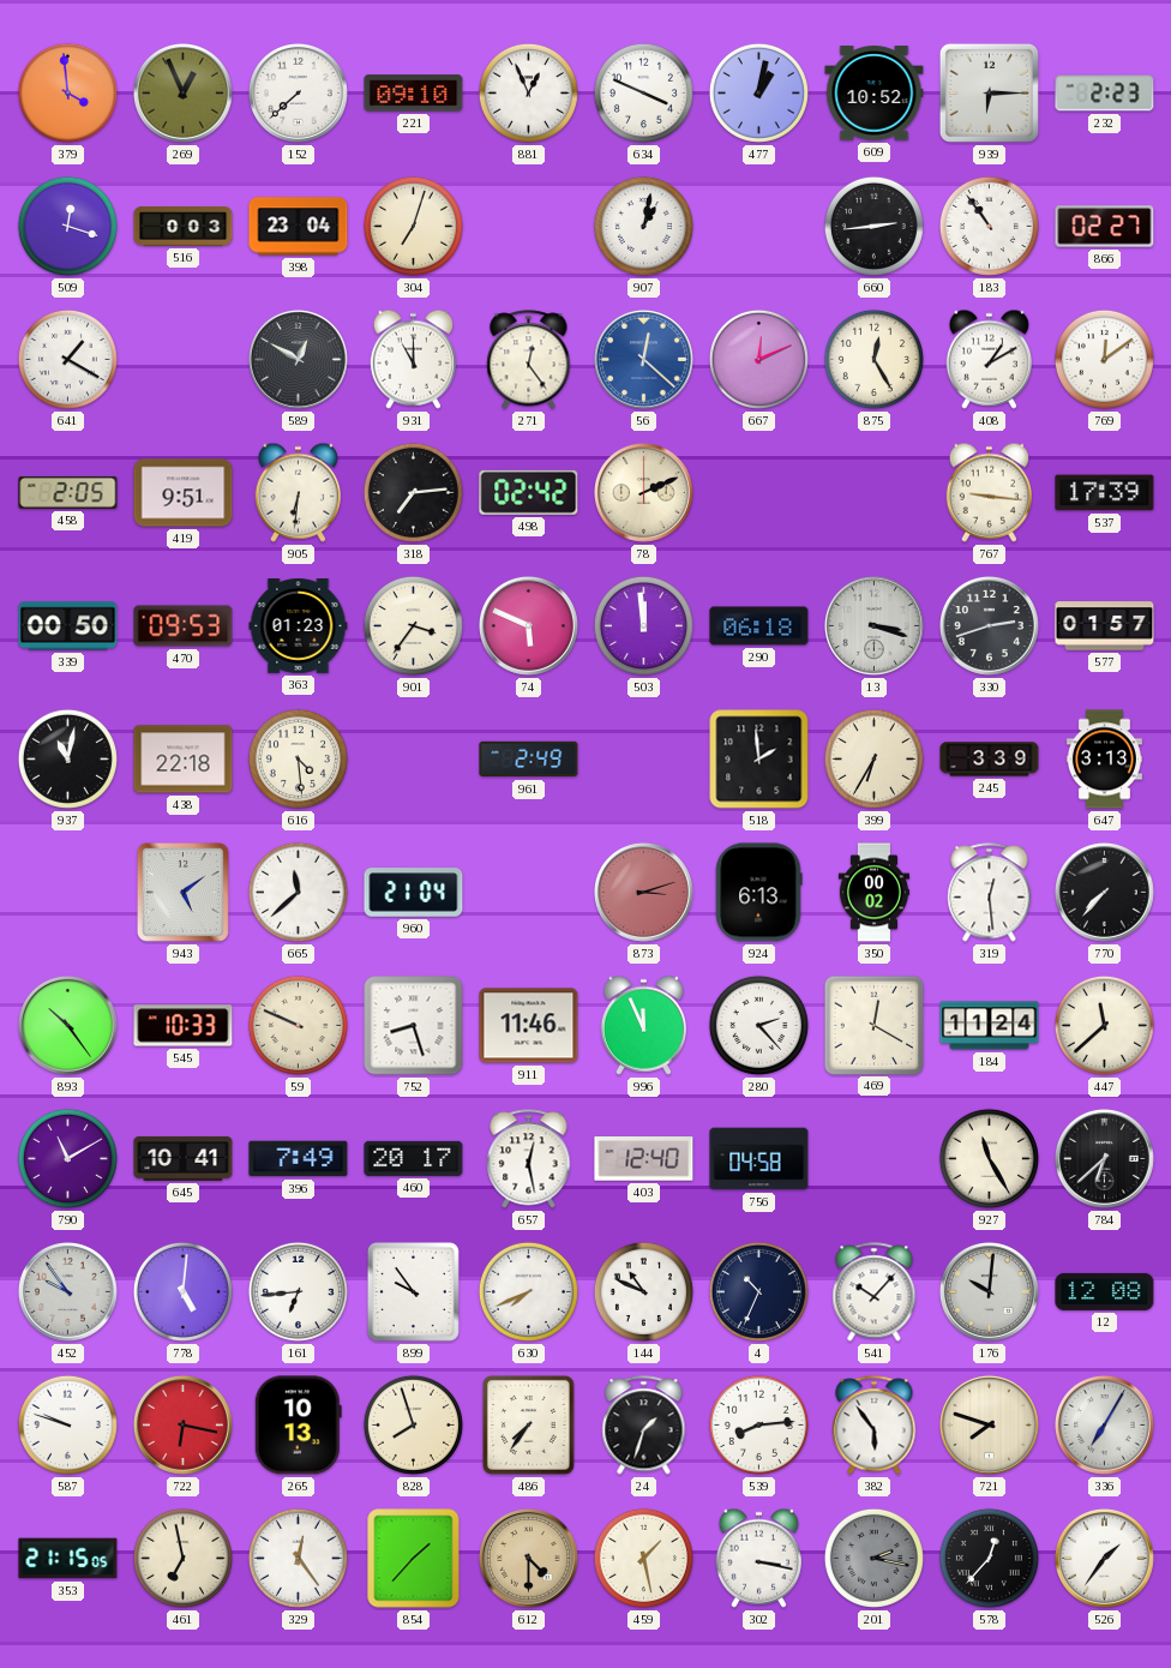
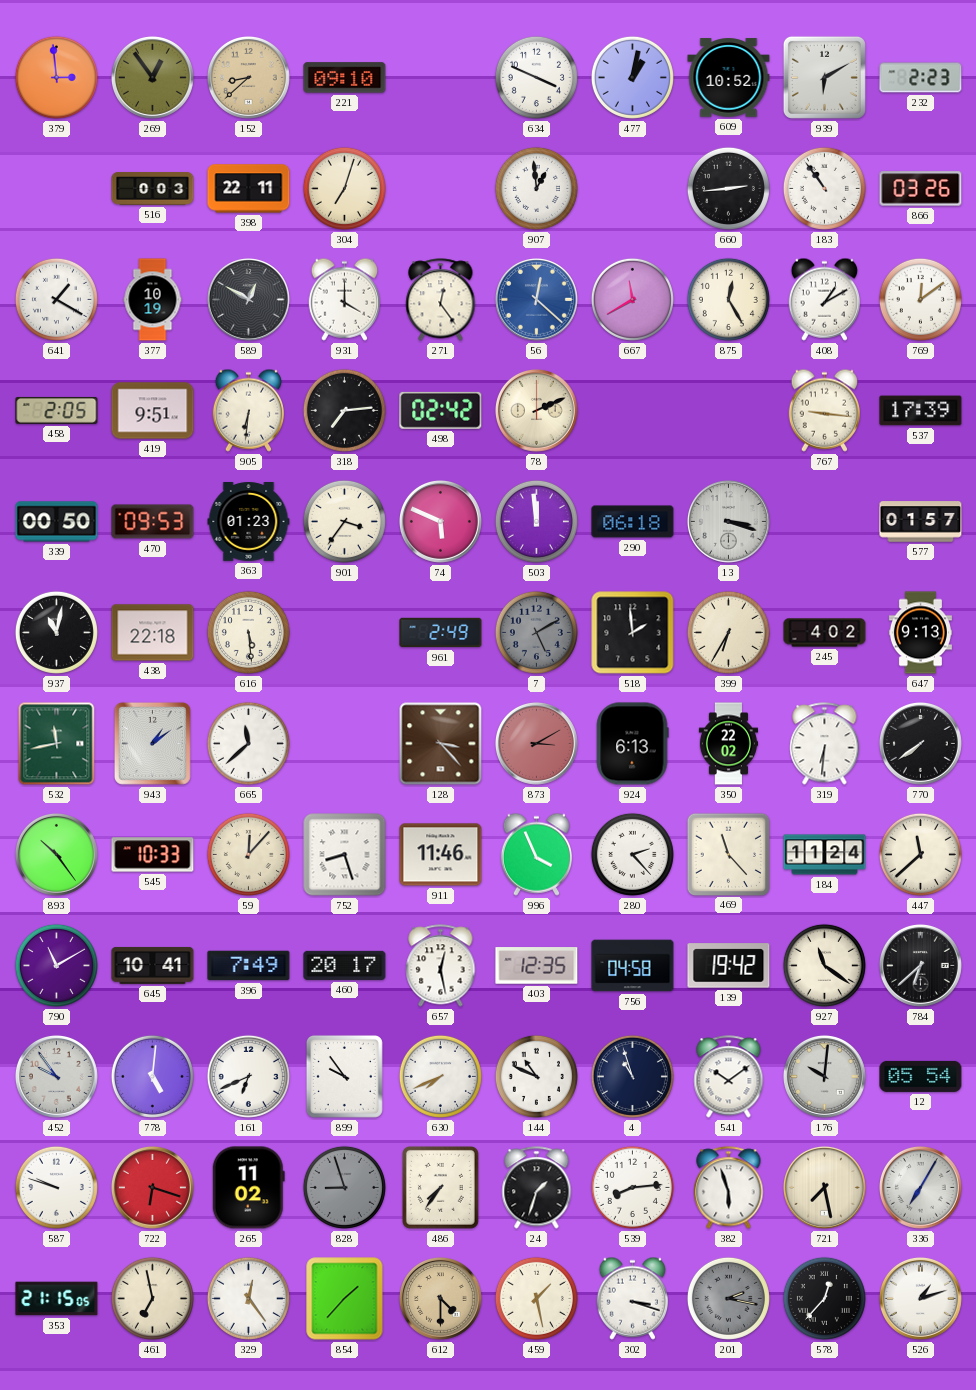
379: 3:59 -> 2:59
269: 12:56 -> 12:54
152: 7:38 -> 8:38
152 dial: white -> champagne
881: 12:56 -> none
939: 6:15 -> 6:10
509: 12:18 -> none
398: 23:04 -> 22:11
907: 1:02 -> 12:59
866: 02:27 -> 03:26
377: none -> 10:19
931: 11:00 -> 4:00
667: 12:11 -> 11:40
330: 2:42 -> none
616: 4:29 -> 5:29
7: none -> 5:10
245: 3:39 -> 4:02
647: 3:13 -> 9:13
532: none -> 11:43
943: 5:09 -> 1:09
960: 21:04 -> none
128: none -> 3:23
873: 3:12 -> 3:10
350: 00:02 -> 22:02
319: 12:29 -> 6:31
770: 7:37 -> 7:39
59: 9:49 -> 12:07
996: 11:56 -> 3:56
469: 12:20 -> 11:23
403: 12:40 -> 12:35
139: none -> 19:42
927: 11:25 -> 11:21
161: 6:44 -> 6:41
4: 10:34 -> 10:57
541: 10:07 -> 10:09
12: 12:08 -> 05:54
722: 6:17 -> 6:18
265: 10:13 -> 11:02
828: 7:57 -> 8:57
828 dial: cream -> grey
382: 5:54 -> 5:57
721: 7:48 -> 7:28
302: 3:17 -> 3:18
526: 1:36 -> 1:12
